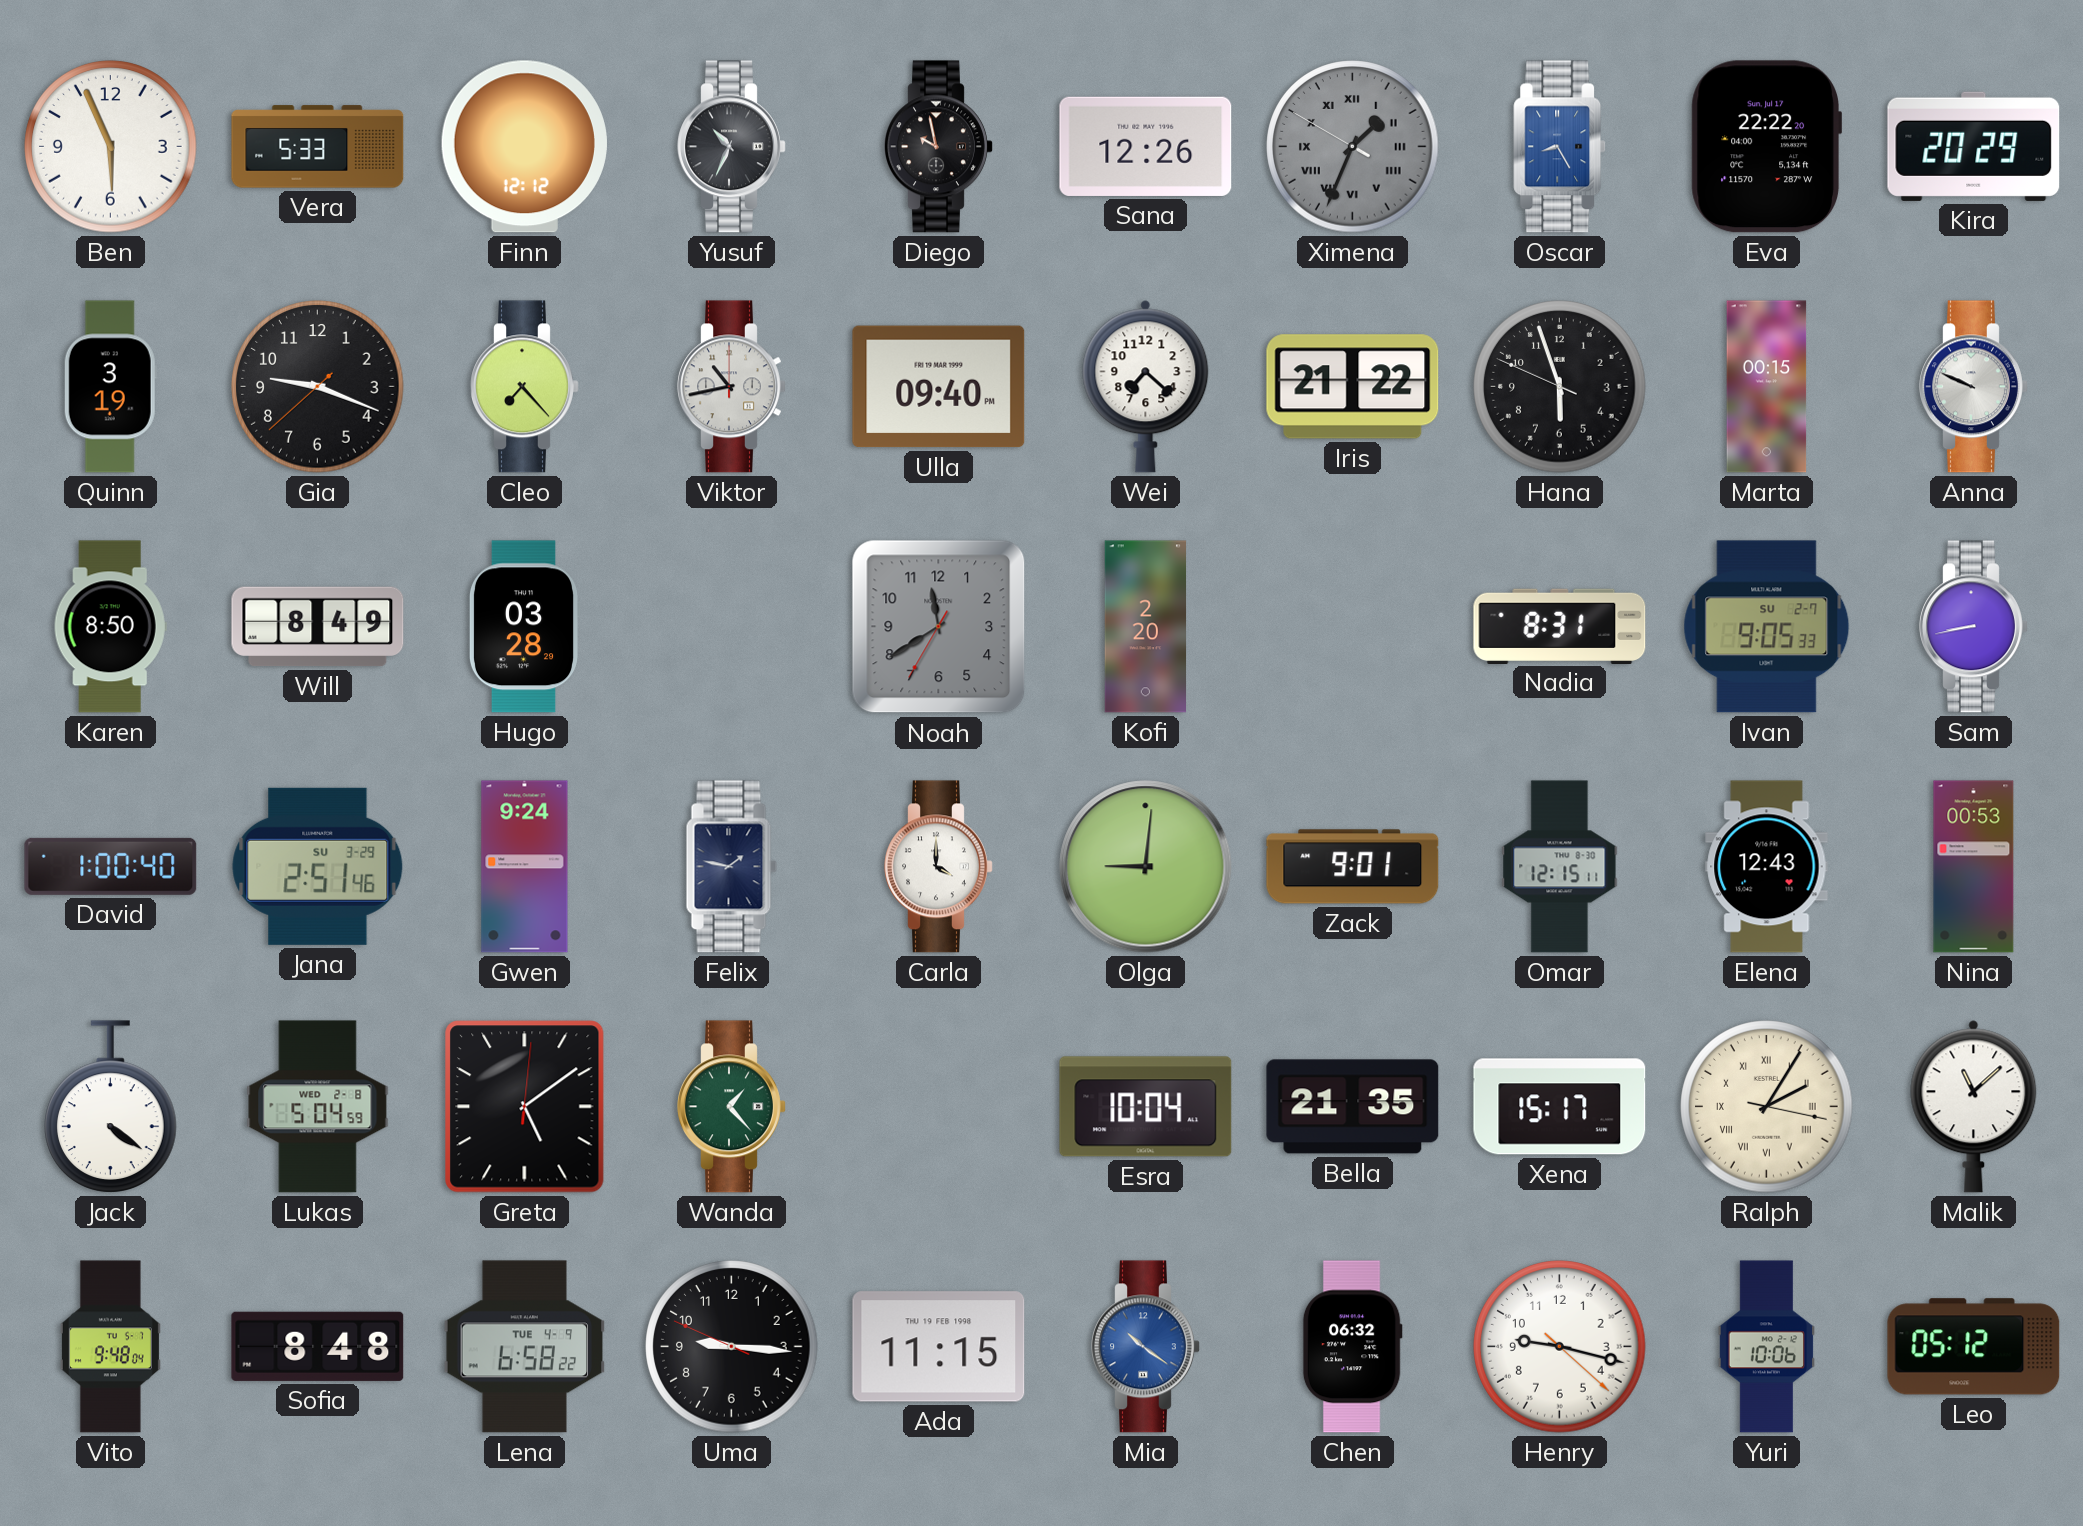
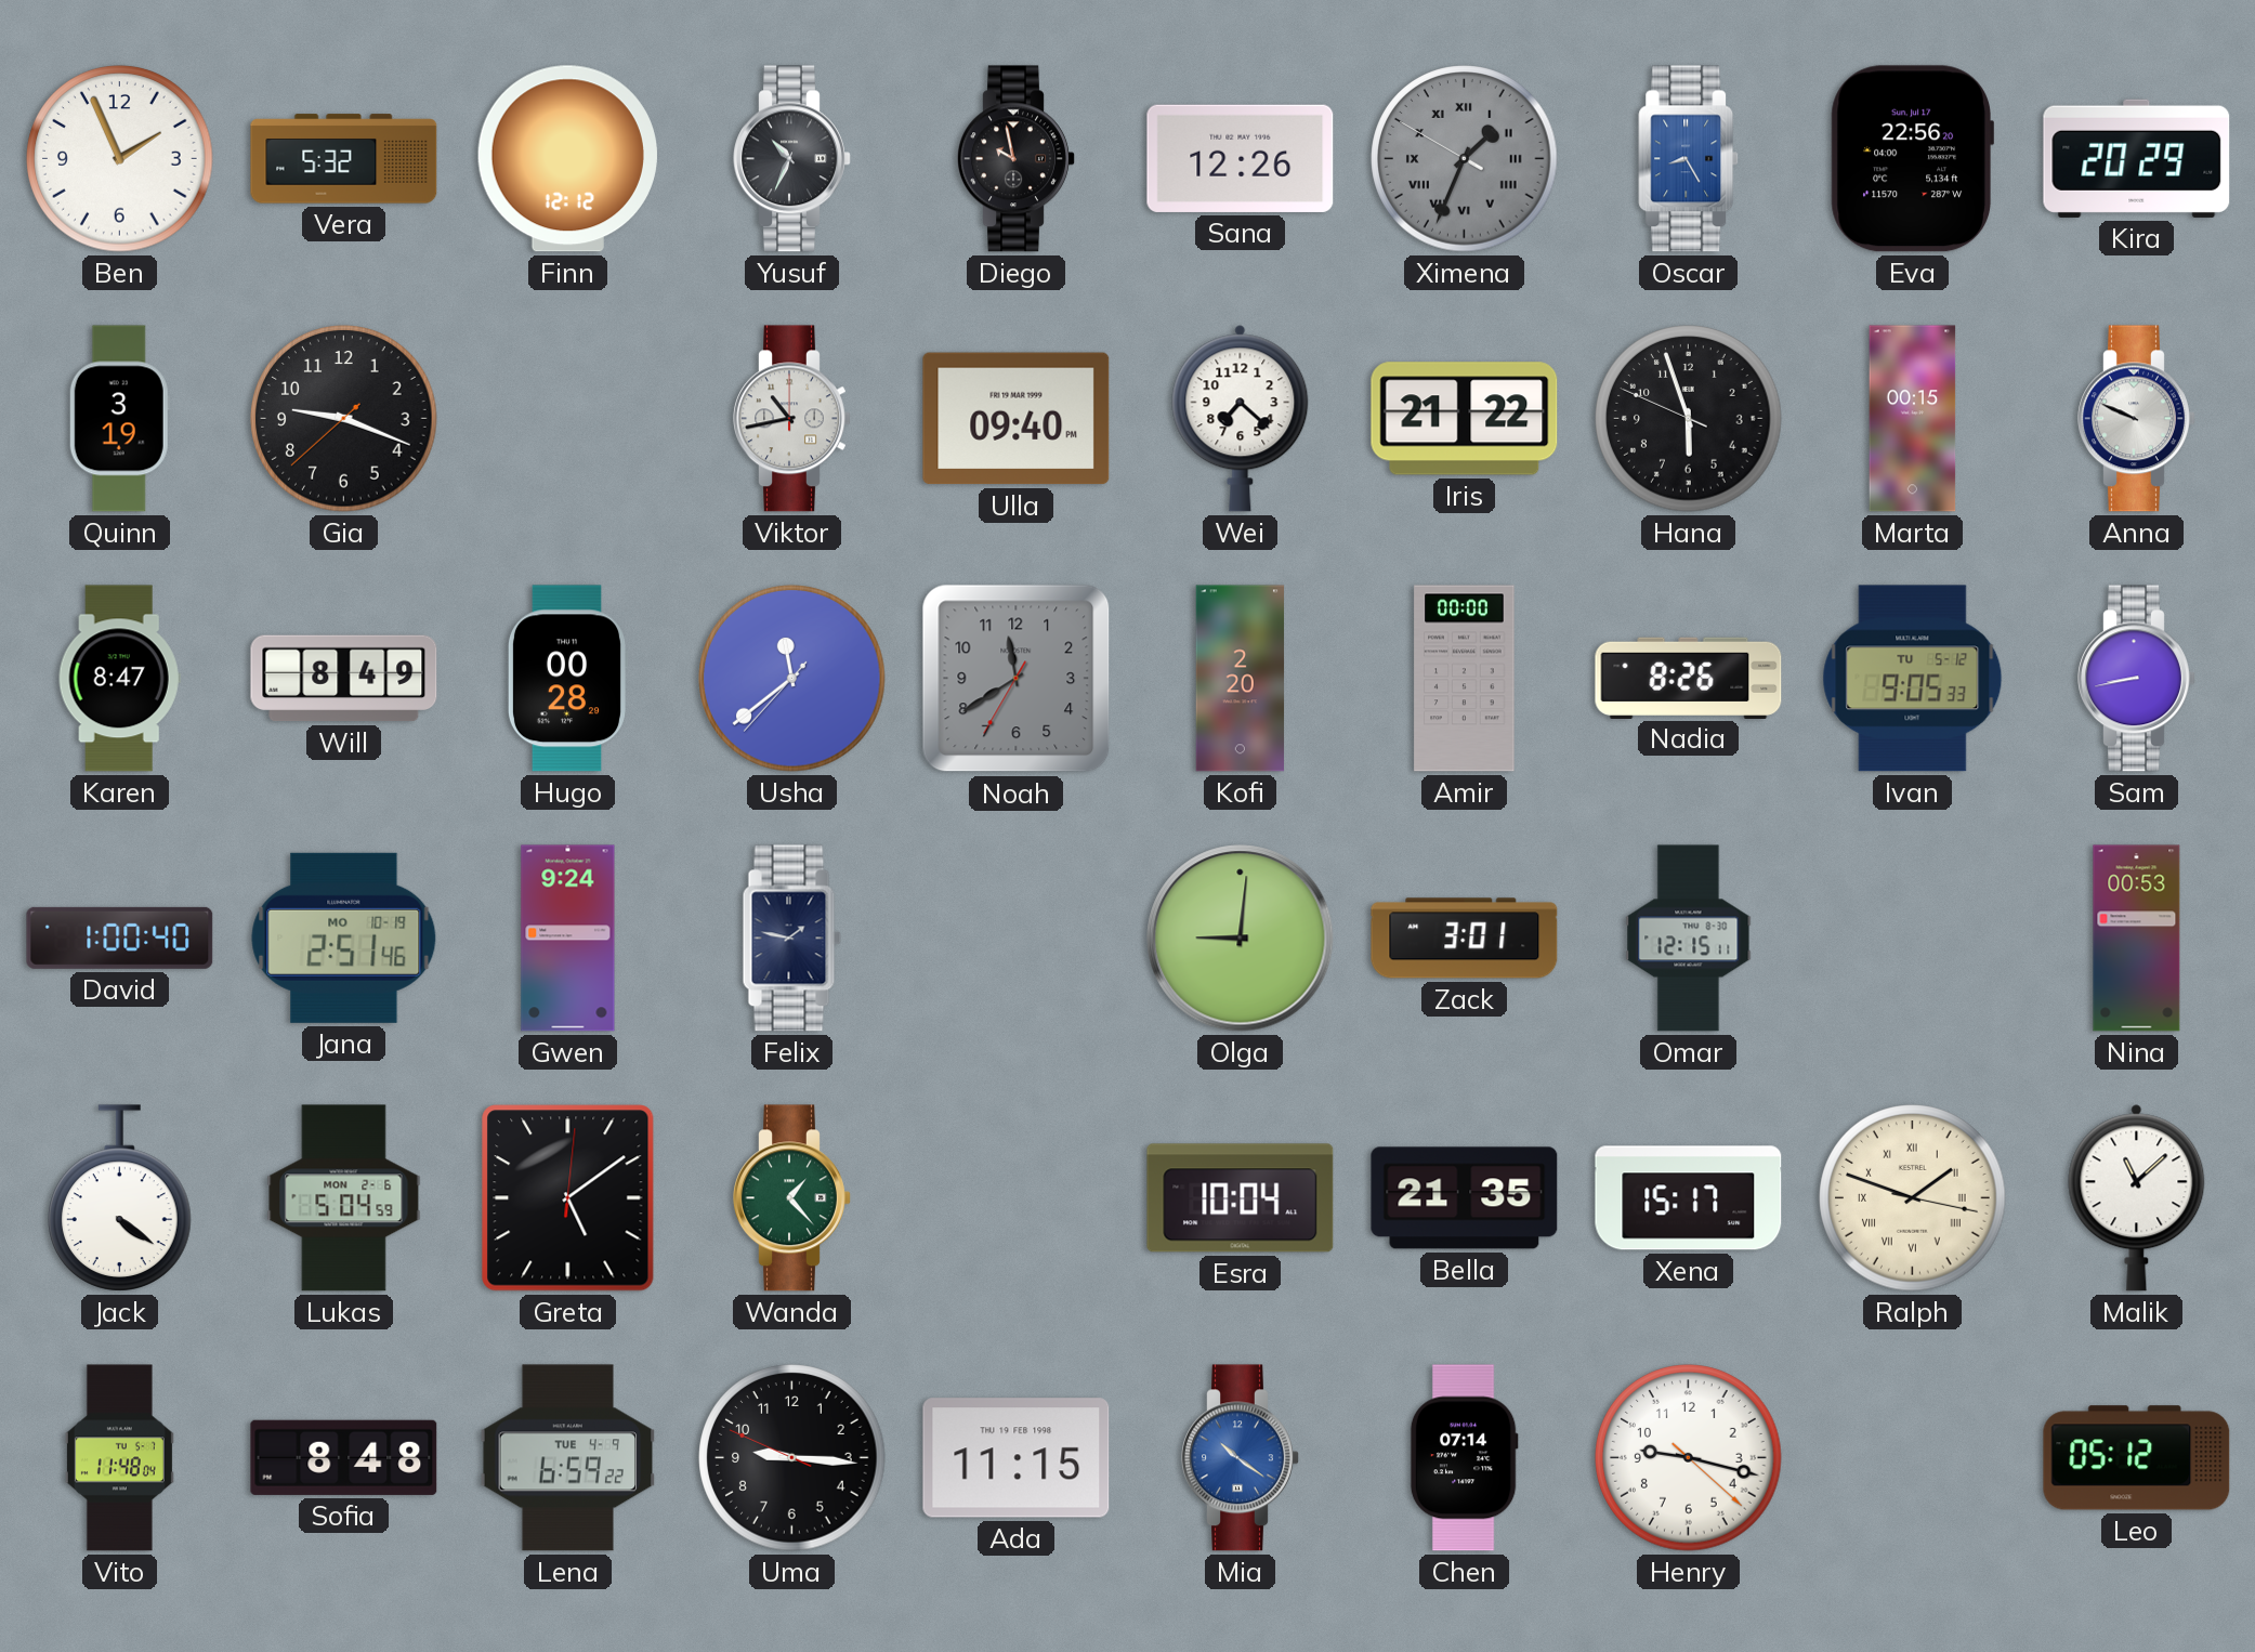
Ben: 5:56 -> 1:56
Vera: 5:33 -> 5:32
Eva: 22:22 -> 22:56
Cleo: 7:23 -> none
Karen: 8:50 -> 8:47
Hugo: 03:28 -> 00:28
Usha: none -> 11:38
Amir: none -> 00:00
Nadia: 8:31 -> 8:26
Ivan date: SU 2-7 -> TU 5-12
Jana date: SU 3-29 -> MO 10-19
Carla: 4:00 -> none
Zack: 9:01 -> 3:01
Elena: 12:43 -> none
Lukas date: WED 2-8 -> MON 2-6
Ralph: 2:05 -> 1:48
Vito: 9:48 -> 11:48
Lena: 6:58 -> 6:59
Chen: 06:32 -> 07:14
Yuri: 10:06 -> none
